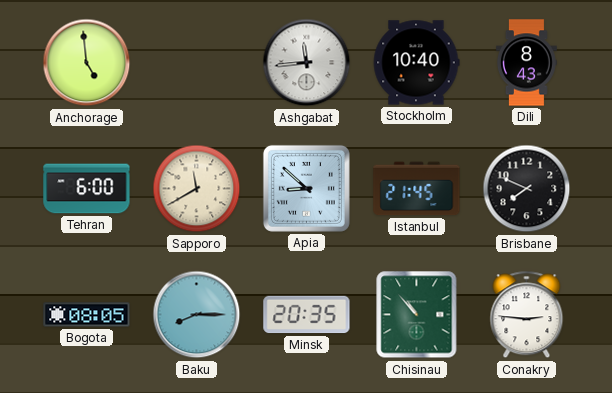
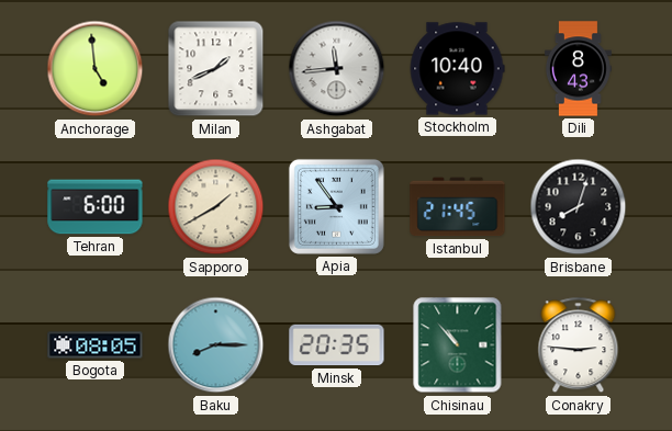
Milan: none -> 1:41
Sapporo: 11:40 -> 1:40
Apia: 8:52 -> 8:54
Brisbane: 7:49 -> 8:03
